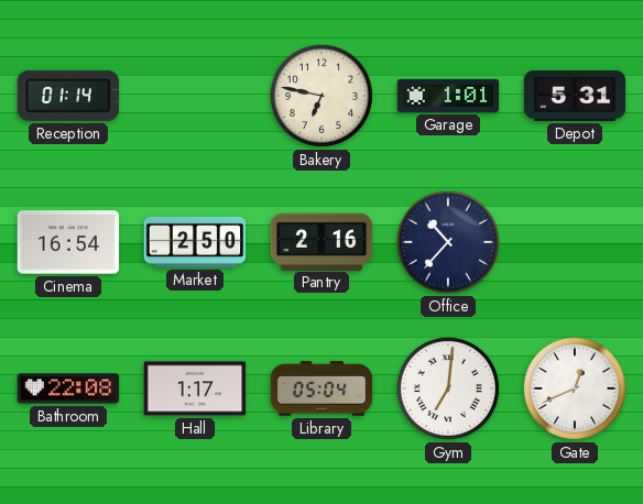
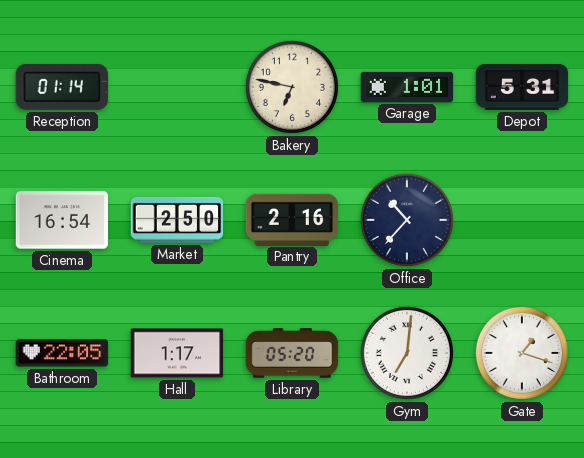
Bathroom: 22:08 -> 22:05
Library: 05:04 -> 05:20
Gate: 12:41 -> 1:18
